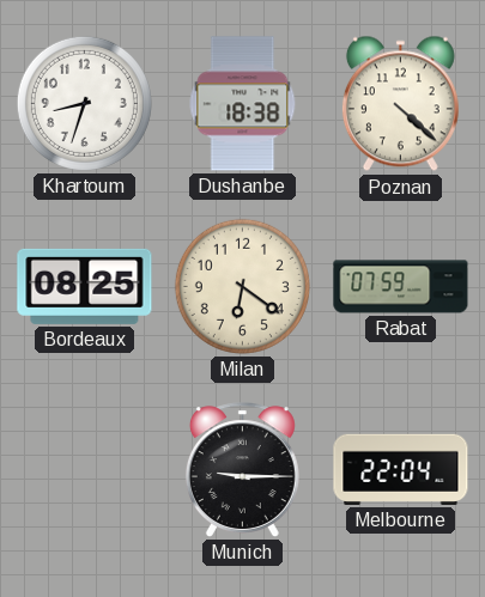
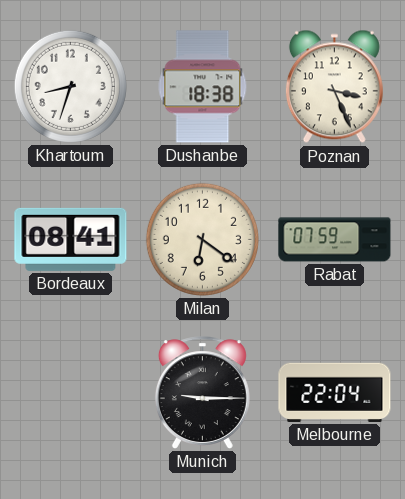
Poznan: 4:22 -> 3:26
Bordeaux: 08:25 -> 08:41
